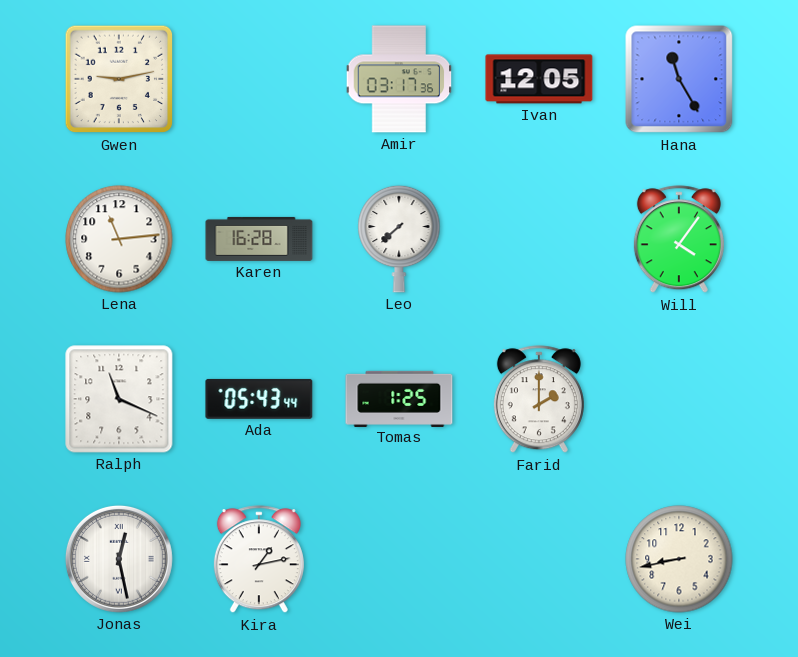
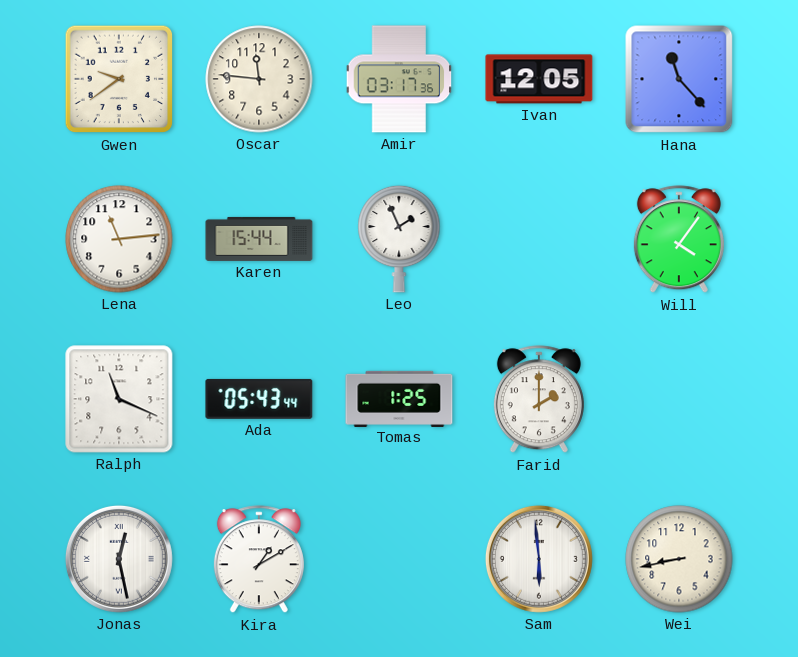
Gwen: 9:13 -> 9:39
Oscar: none -> 11:46
Hana: 11:25 -> 11:23
Karen: 16:28 -> 15:44
Leo: 7:38 -> 1:56
Kira: 1:13 -> 1:10
Sam: none -> 5:59
